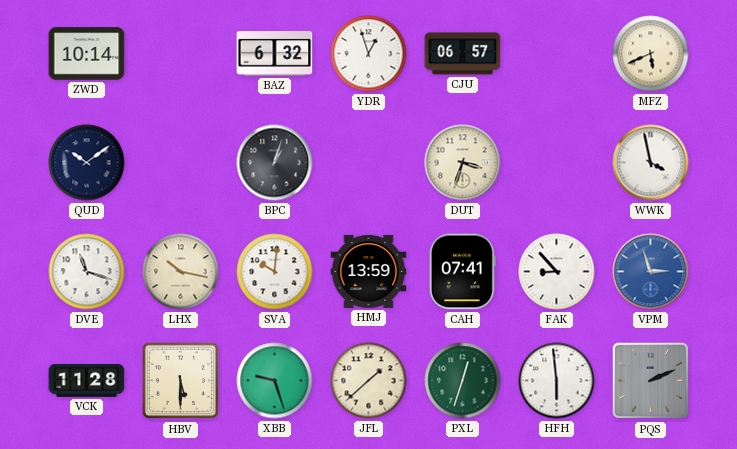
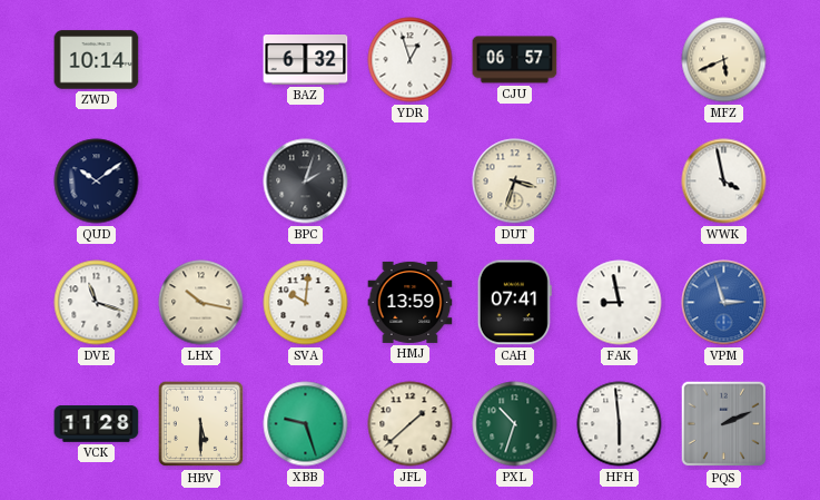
BPC: 1:03 -> 2:03
FAK: 8:53 -> 8:58
PXL: 12:33 -> 10:33
